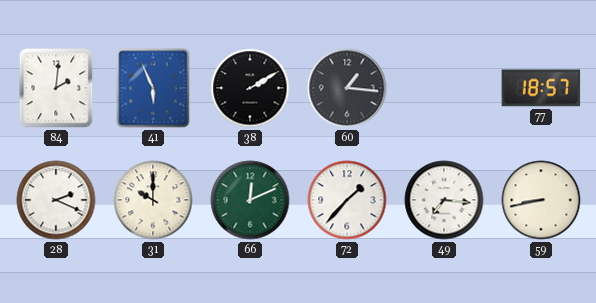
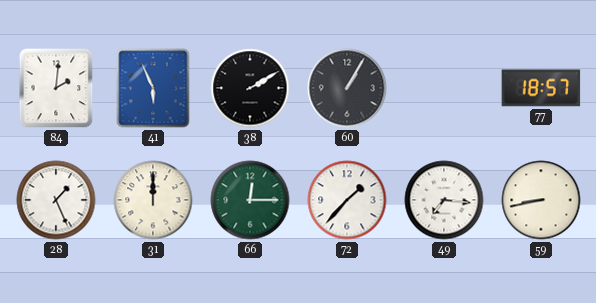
60: 1:16 -> 1:05
28: 2:19 -> 1:26
31: 10:00 -> 12:00
66: 12:11 -> 12:15
